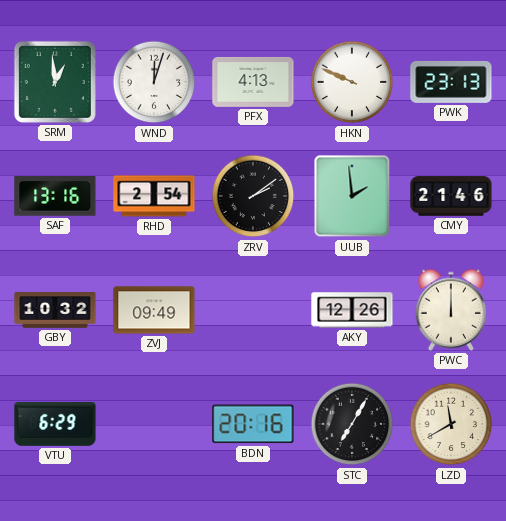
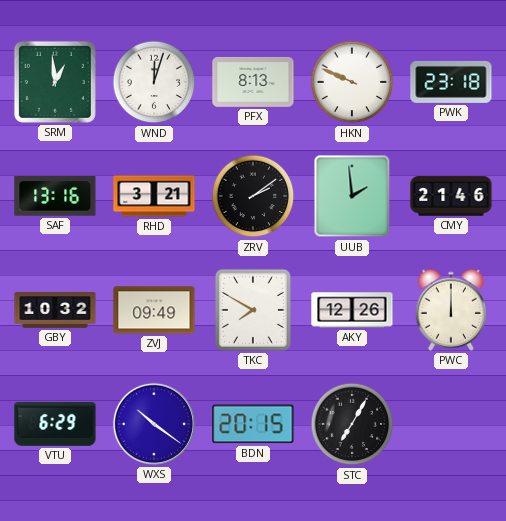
PFX: 4:13 -> 8:13
PWK: 23:13 -> 23:18
RHD: 2:54 -> 3:21
TKC: none -> 7:50
WXS: none -> 10:21
BDN: 20:16 -> 20:15
LZD: 11:40 -> none
